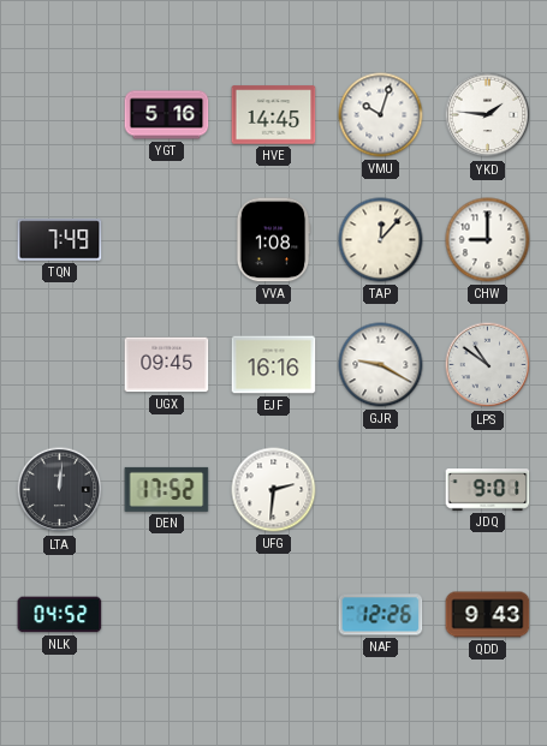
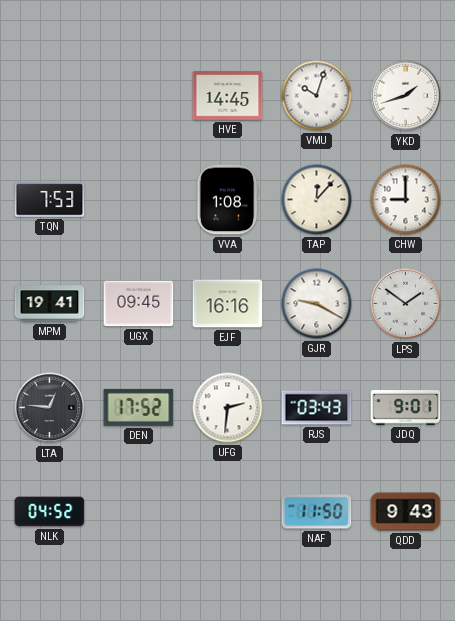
YGT: 5:16 -> none
YKD: 1:46 -> 1:42
TQN: 7:49 -> 7:53
MPM: none -> 19:41
LPS: 10:51 -> 1:51
LTA: 12:01 -> 12:46
RJS: none -> 03:43
NAF: 12:26 -> 11:50
